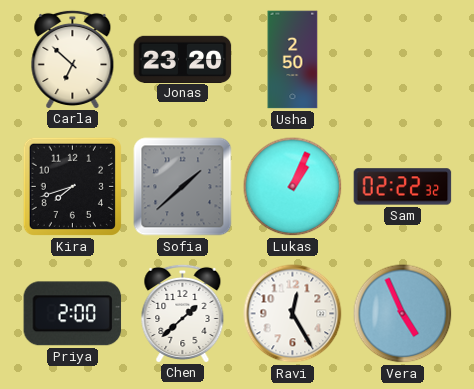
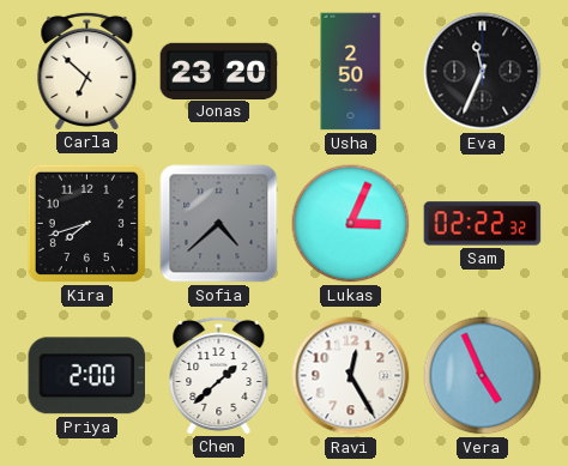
Eva: none -> 11:34
Sofia: 1:38 -> 4:38
Lukas: 1:04 -> 3:04
